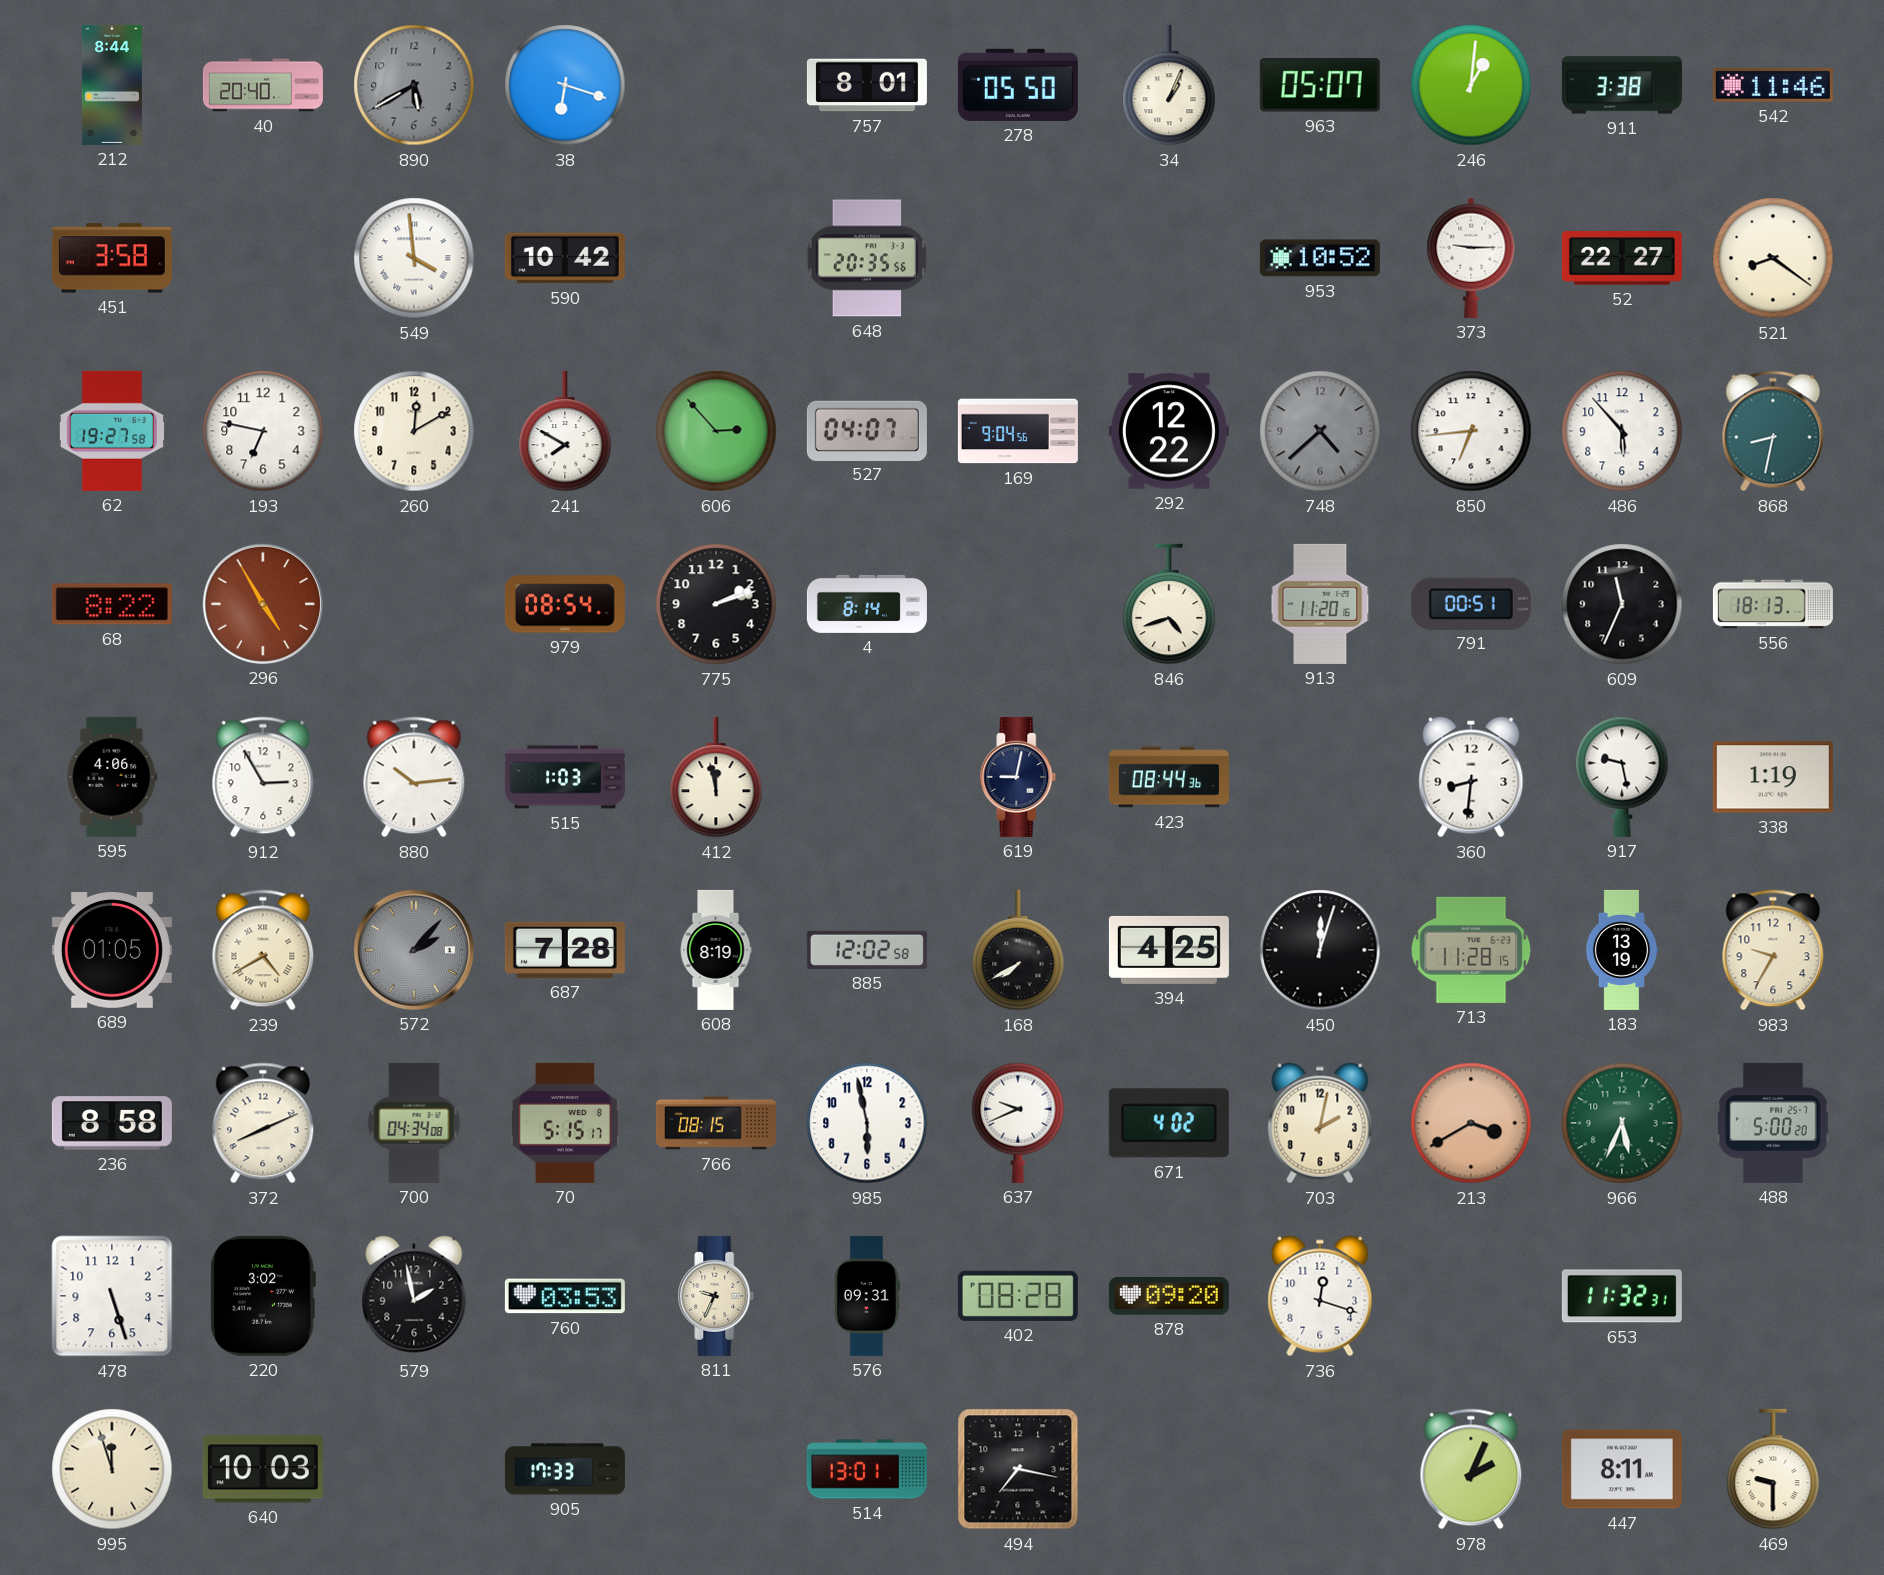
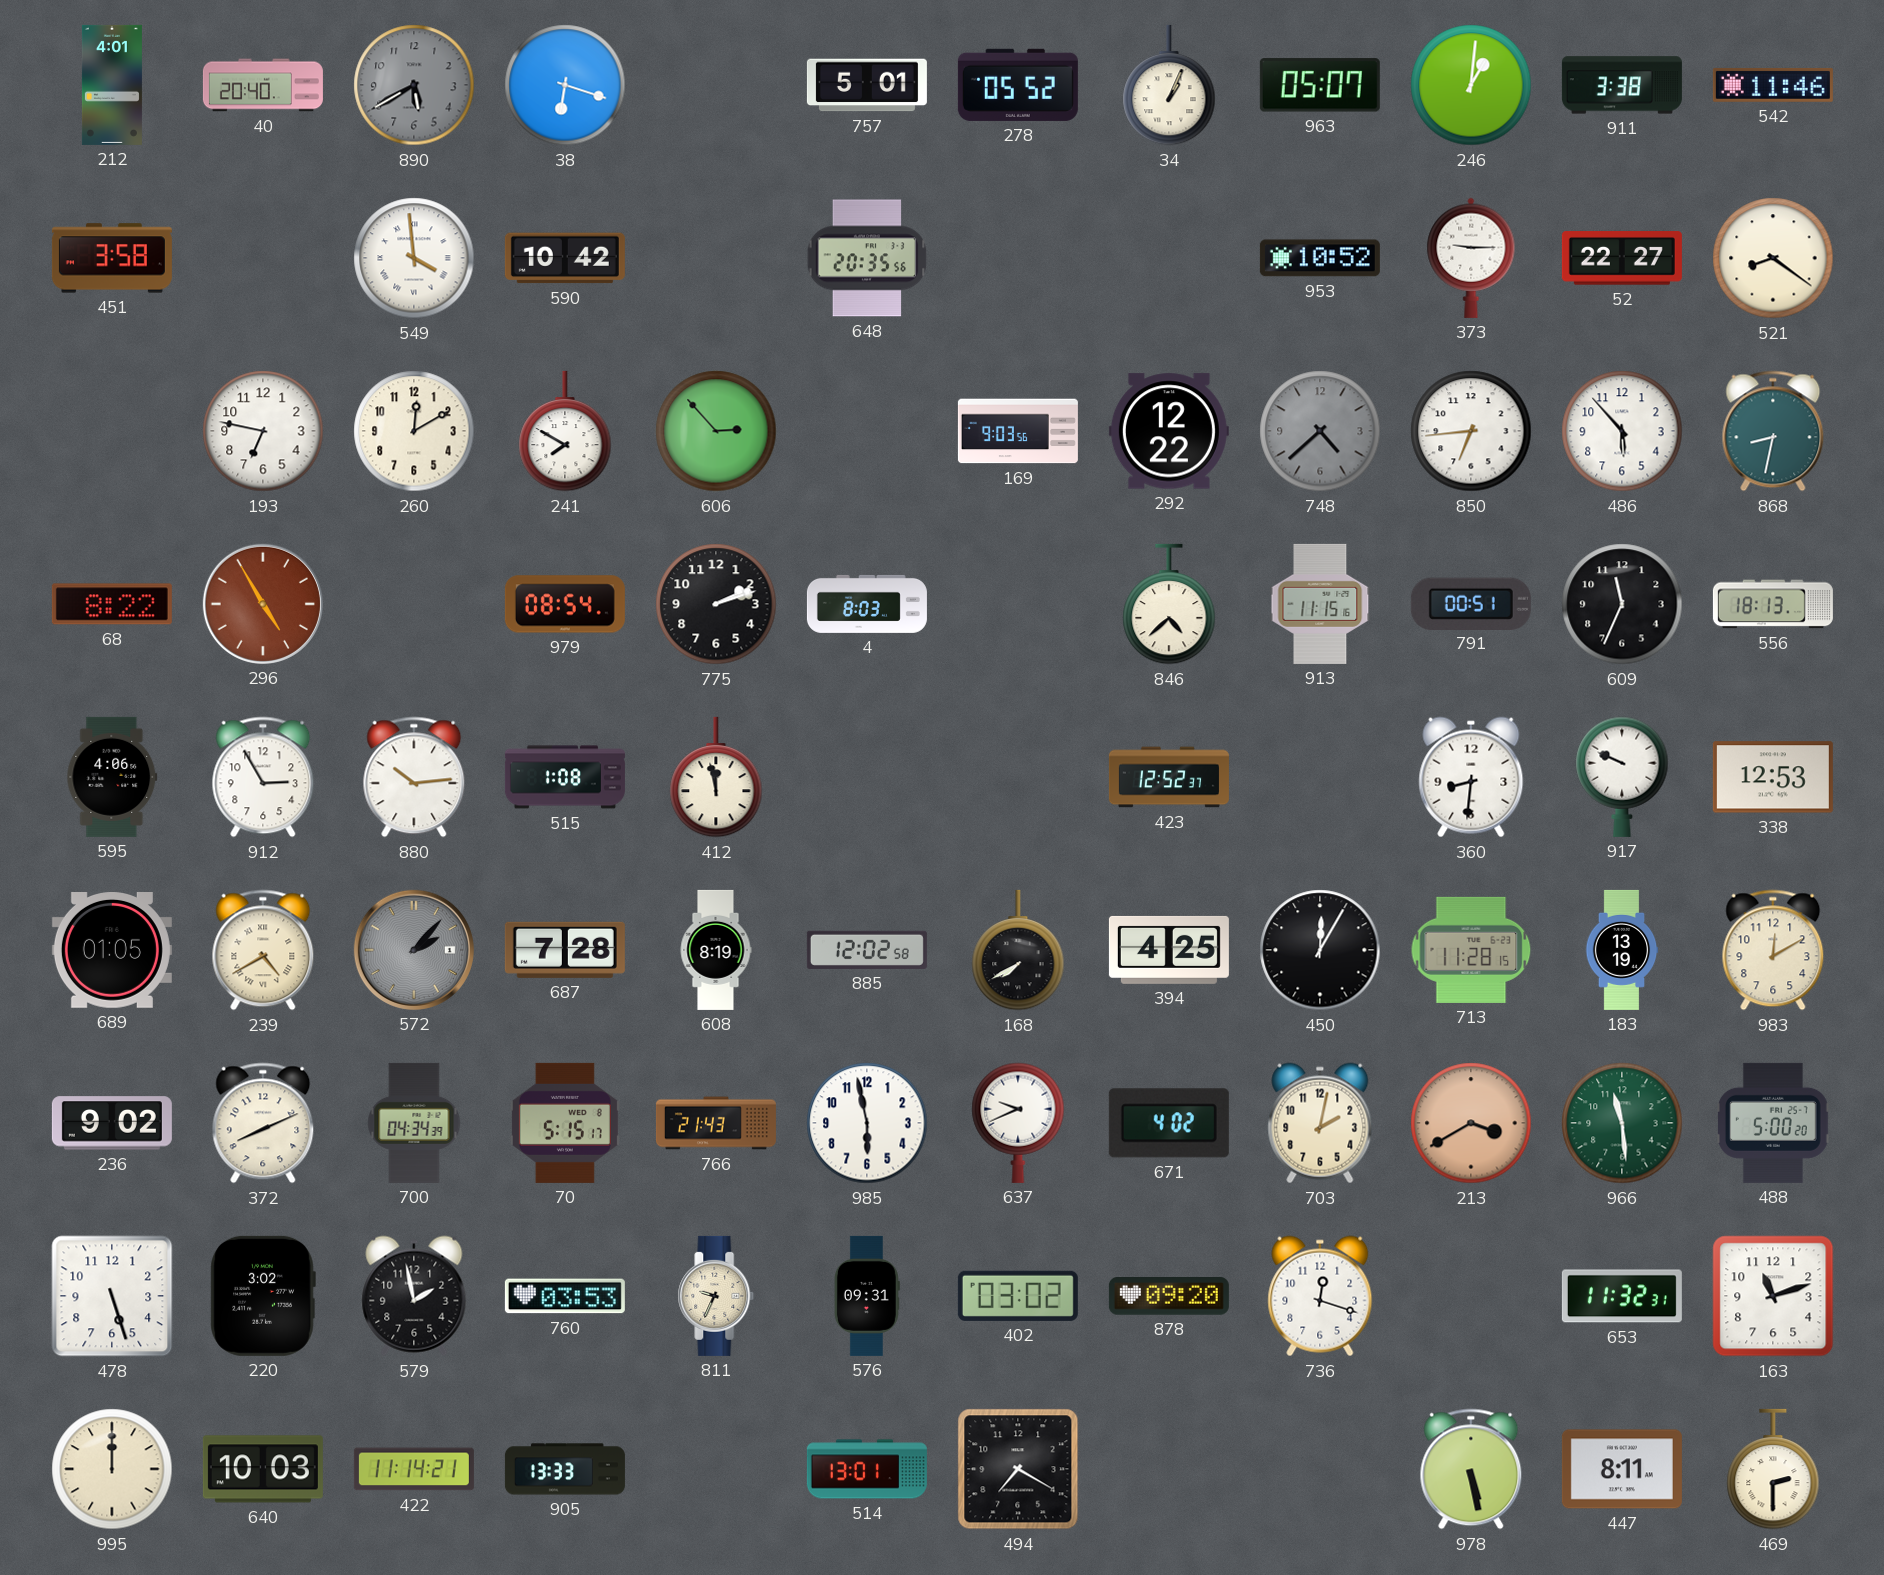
212: 8:44 -> 4:01
757: 8:01 -> 5:01
278: 05:50 -> 05:52
62: 19:27 -> none
527: 04:07 -> none
169: 9:04 -> 9:03
4: 8:14 -> 8:03
846: 4:42 -> 4:38
913: 11:20 -> 11:15
515: 1:03 -> 1:08
619: 9:02 -> none
423: 08:44 -> 12:52
917: 9:28 -> 9:49
338: 1:19 -> 12:53
450: 12:03 -> 12:05
983: 9:35 -> 12:10
236: 8:58 -> 9:02
700: 04:34:08 -> 04:34:39
766: 08:15 -> 21:43
966: 5:34 -> 11:29
402: 08:28 -> 03:02
163: none -> 11:12
995: 11:57 -> 12:00
422: none -> 11:14
905: 17:33 -> 13:33
494: 7:17 -> 7:20
978: 2:04 -> 5:28
469: 9:30 -> 2:30
